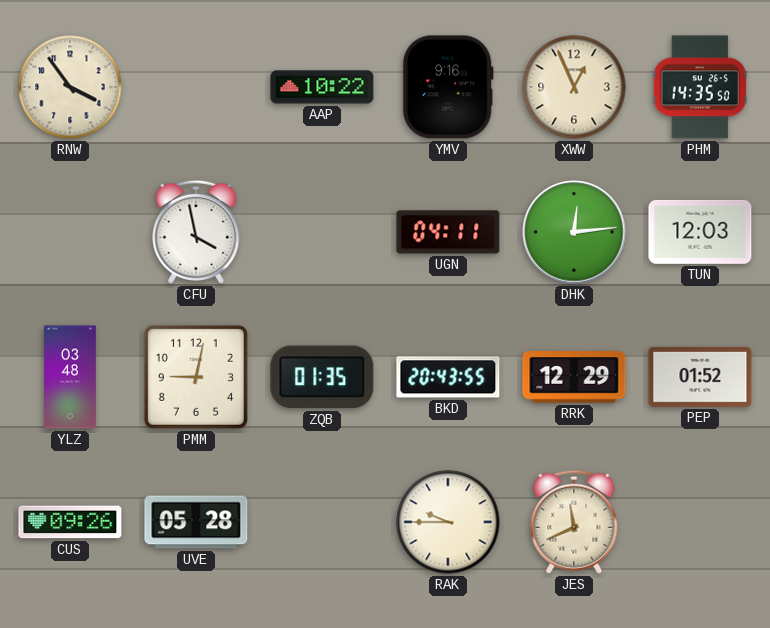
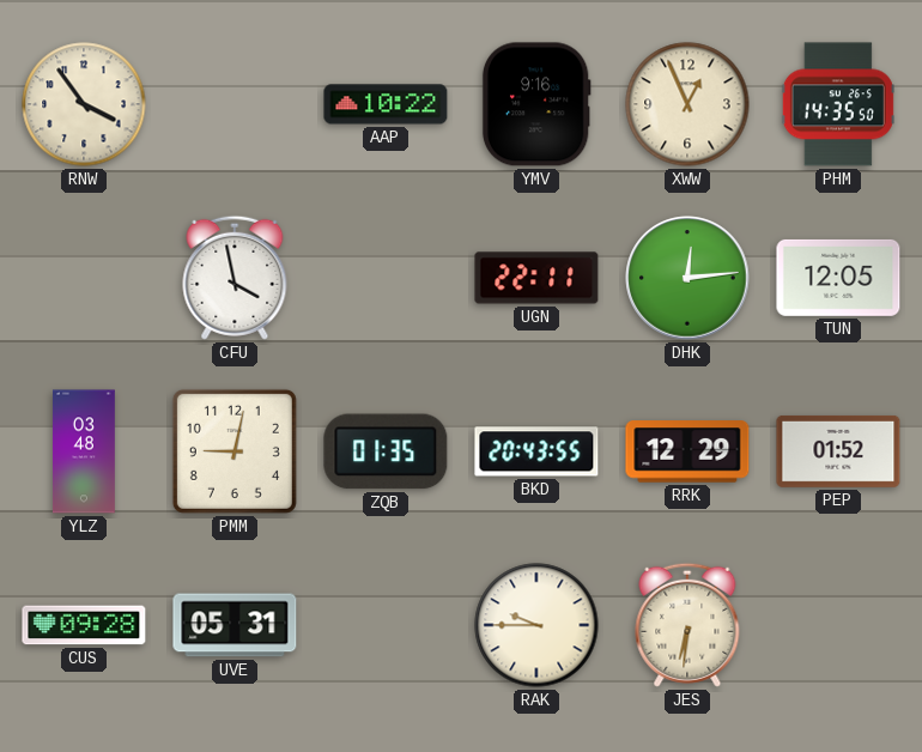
UGN: 04:11 -> 22:11
TUN: 12:03 -> 12:05
CUS: 09:26 -> 09:28
UVE: 05:28 -> 05:31
JES: 11:41 -> 6:31
